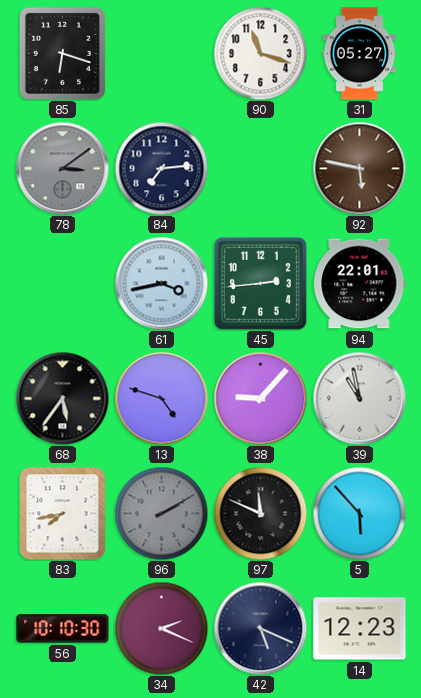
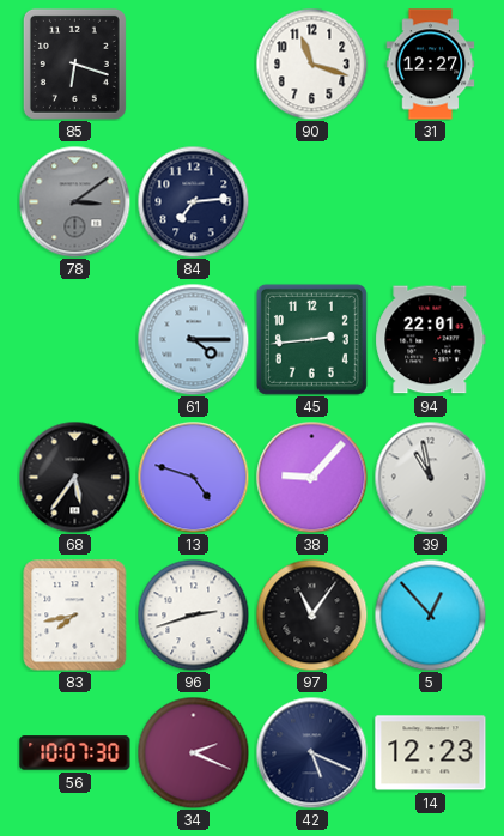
31: 05:27 -> 12:27
92: 5:47 -> none
61: 3:43 -> 4:15
96: 2:10 -> 2:42
96 dial: grey -> white
97: 11:49 -> 11:06
5: 5:53 -> 12:53
56: 10:10 -> 10:07
